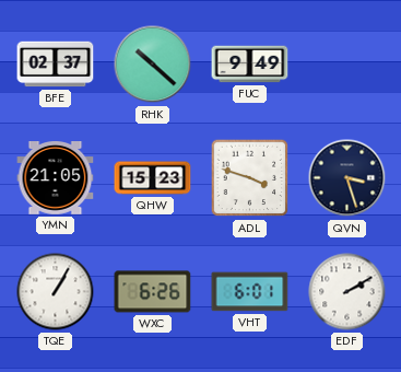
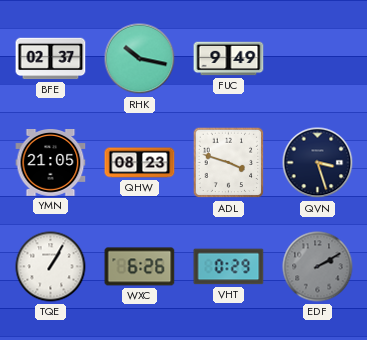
RHK: 10:22 -> 10:17
QHW: 15:23 -> 08:23
VHT: 6:01 -> 0:29
EDF dial: white -> grey
